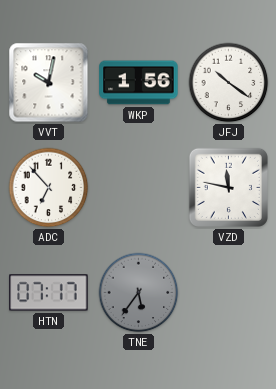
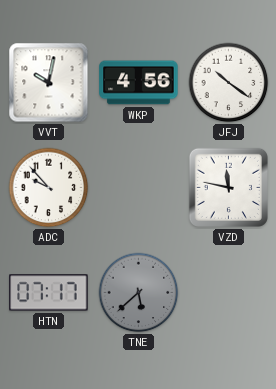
WKP: 1:56 -> 4:56
ADC: 6:53 -> 9:53
TNE: 5:36 -> 5:38
